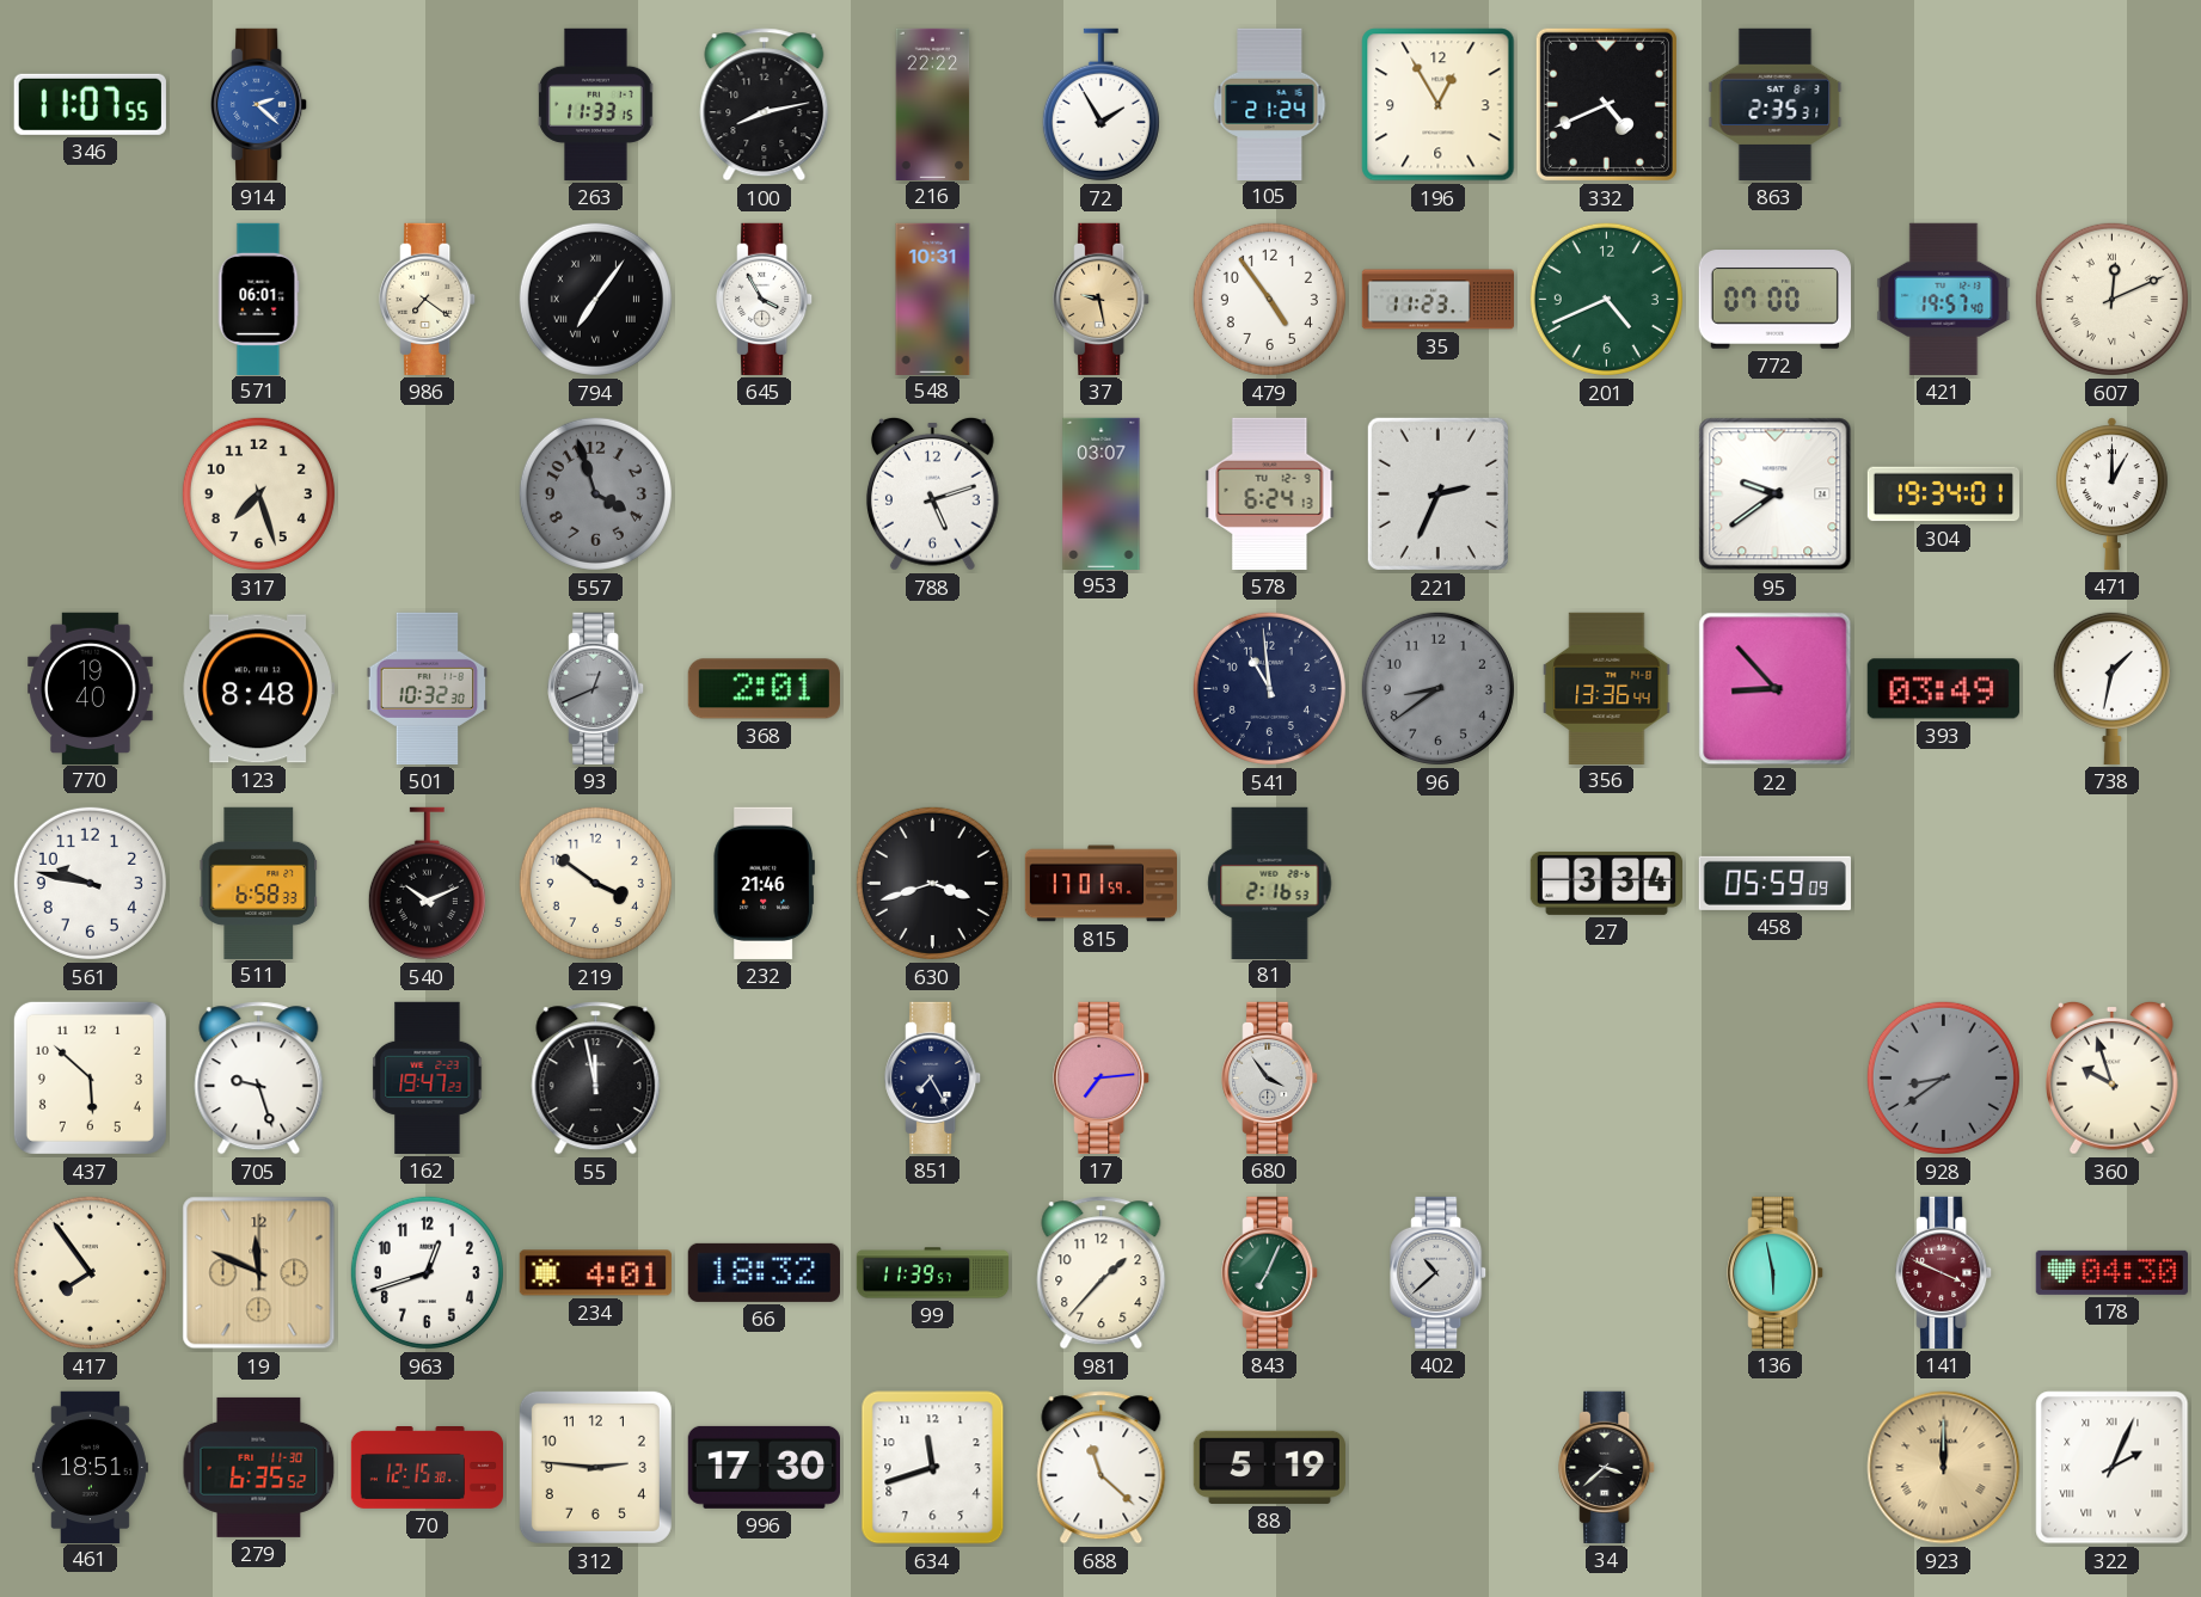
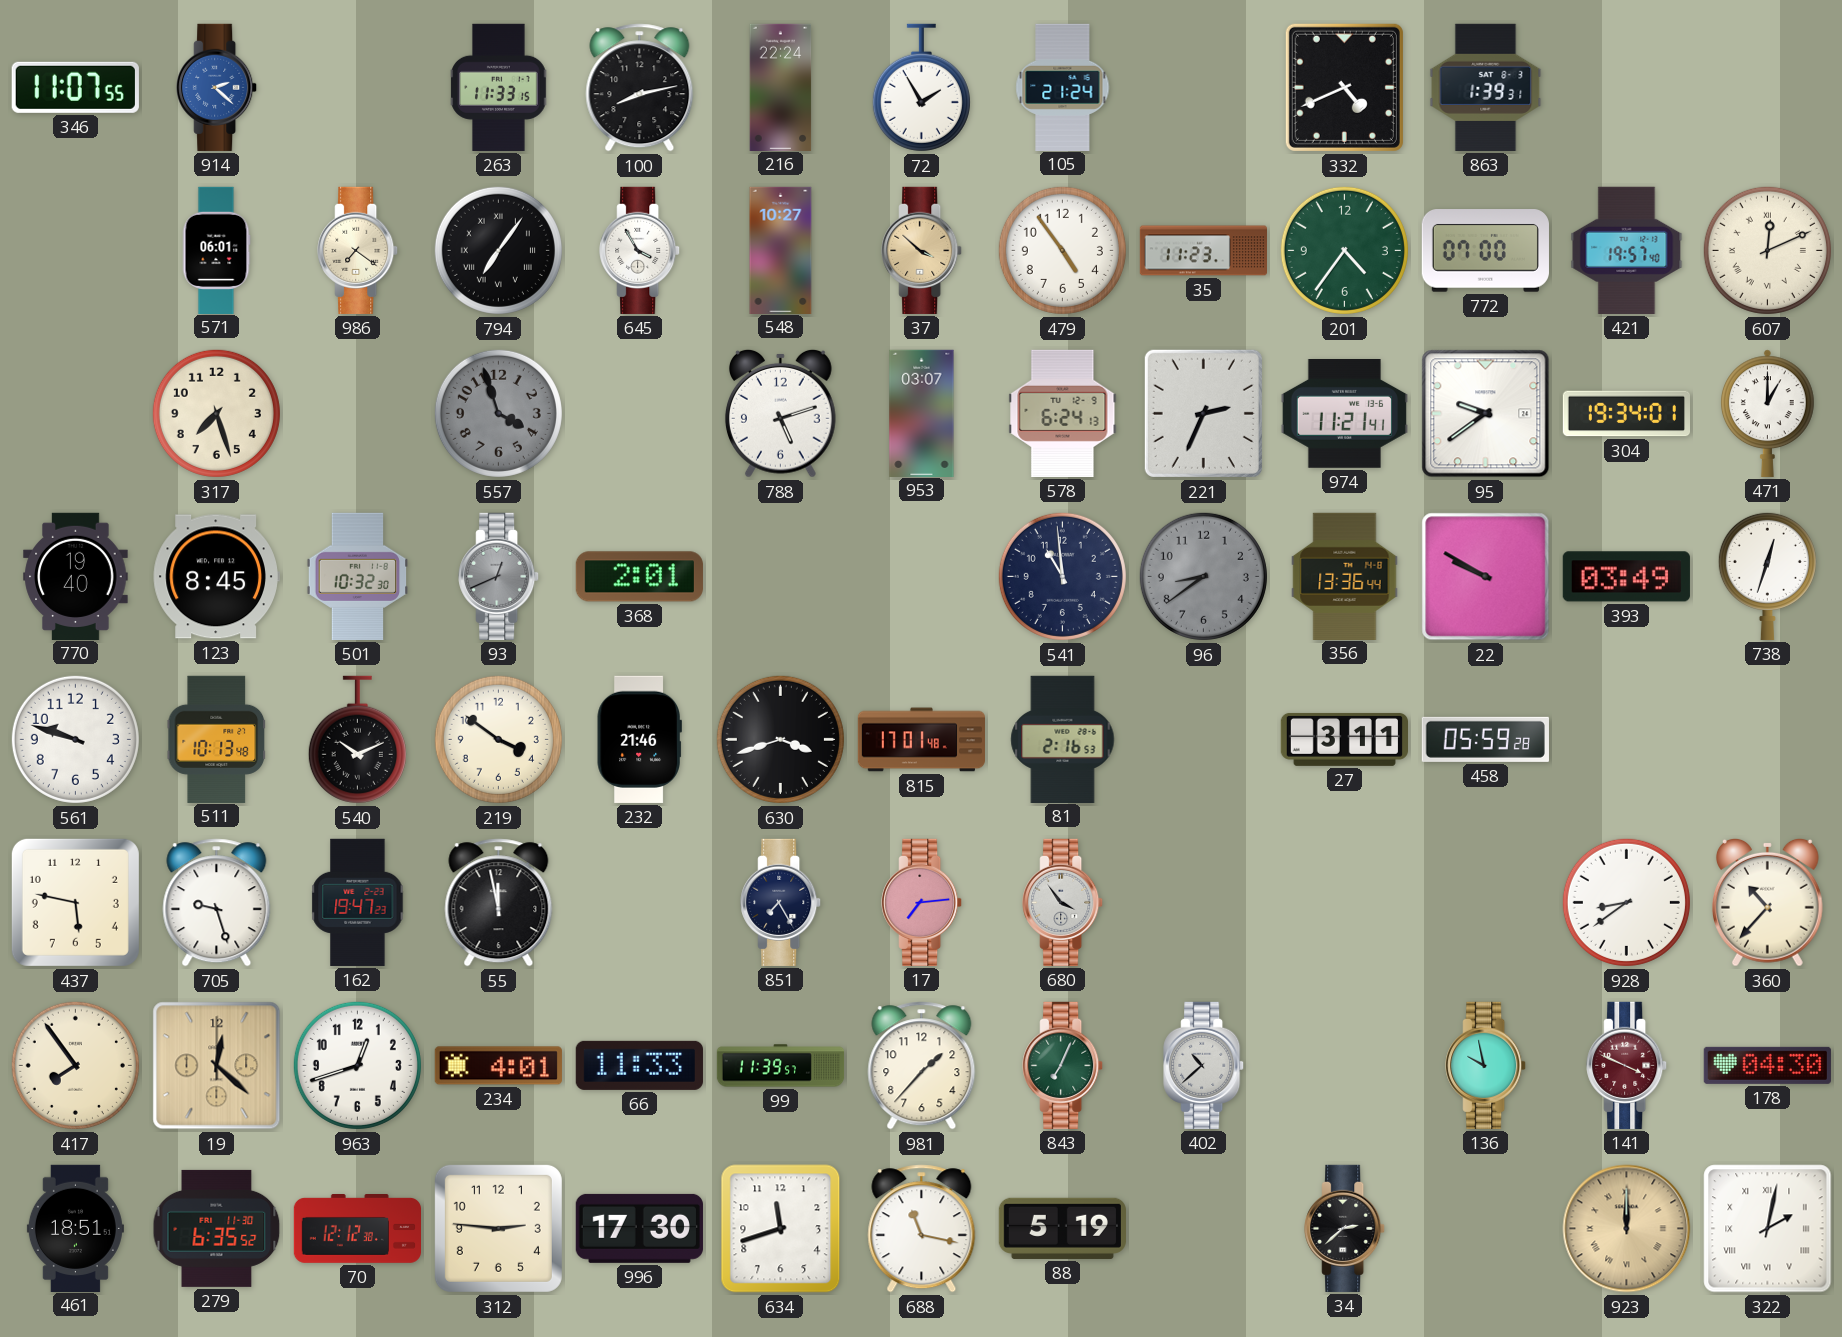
216: 22:22 -> 22:24
196: 12:55 -> none
863: 2:35 -> 1:39
548: 10:31 -> 10:27
37: 9:28 -> 3:52
201: 4:41 -> 4:36
974: none -> 11:21
123: 8:48 -> 8:45
22: 8:53 -> 9:50
738: 1:32 -> 12:33
561: 9:47 -> 9:48
511: 6:58 -> 10:13
815: 17:01:59 -> 17:01:48
27: 3:34 -> 3:11
458: 05:59:09 -> 05:59:28
437: 5:52 -> 5:47
928 dial: grey -> white
360: 9:57 -> 10:37
19: 11:49 -> 12:22
66: 18:32 -> 11:33
136: 5:58 -> 9:58
70: 12:15 -> 12:12
688: 11:22 -> 11:17
34: 3:38 -> 2:38
322: 2:04 -> 2:02
